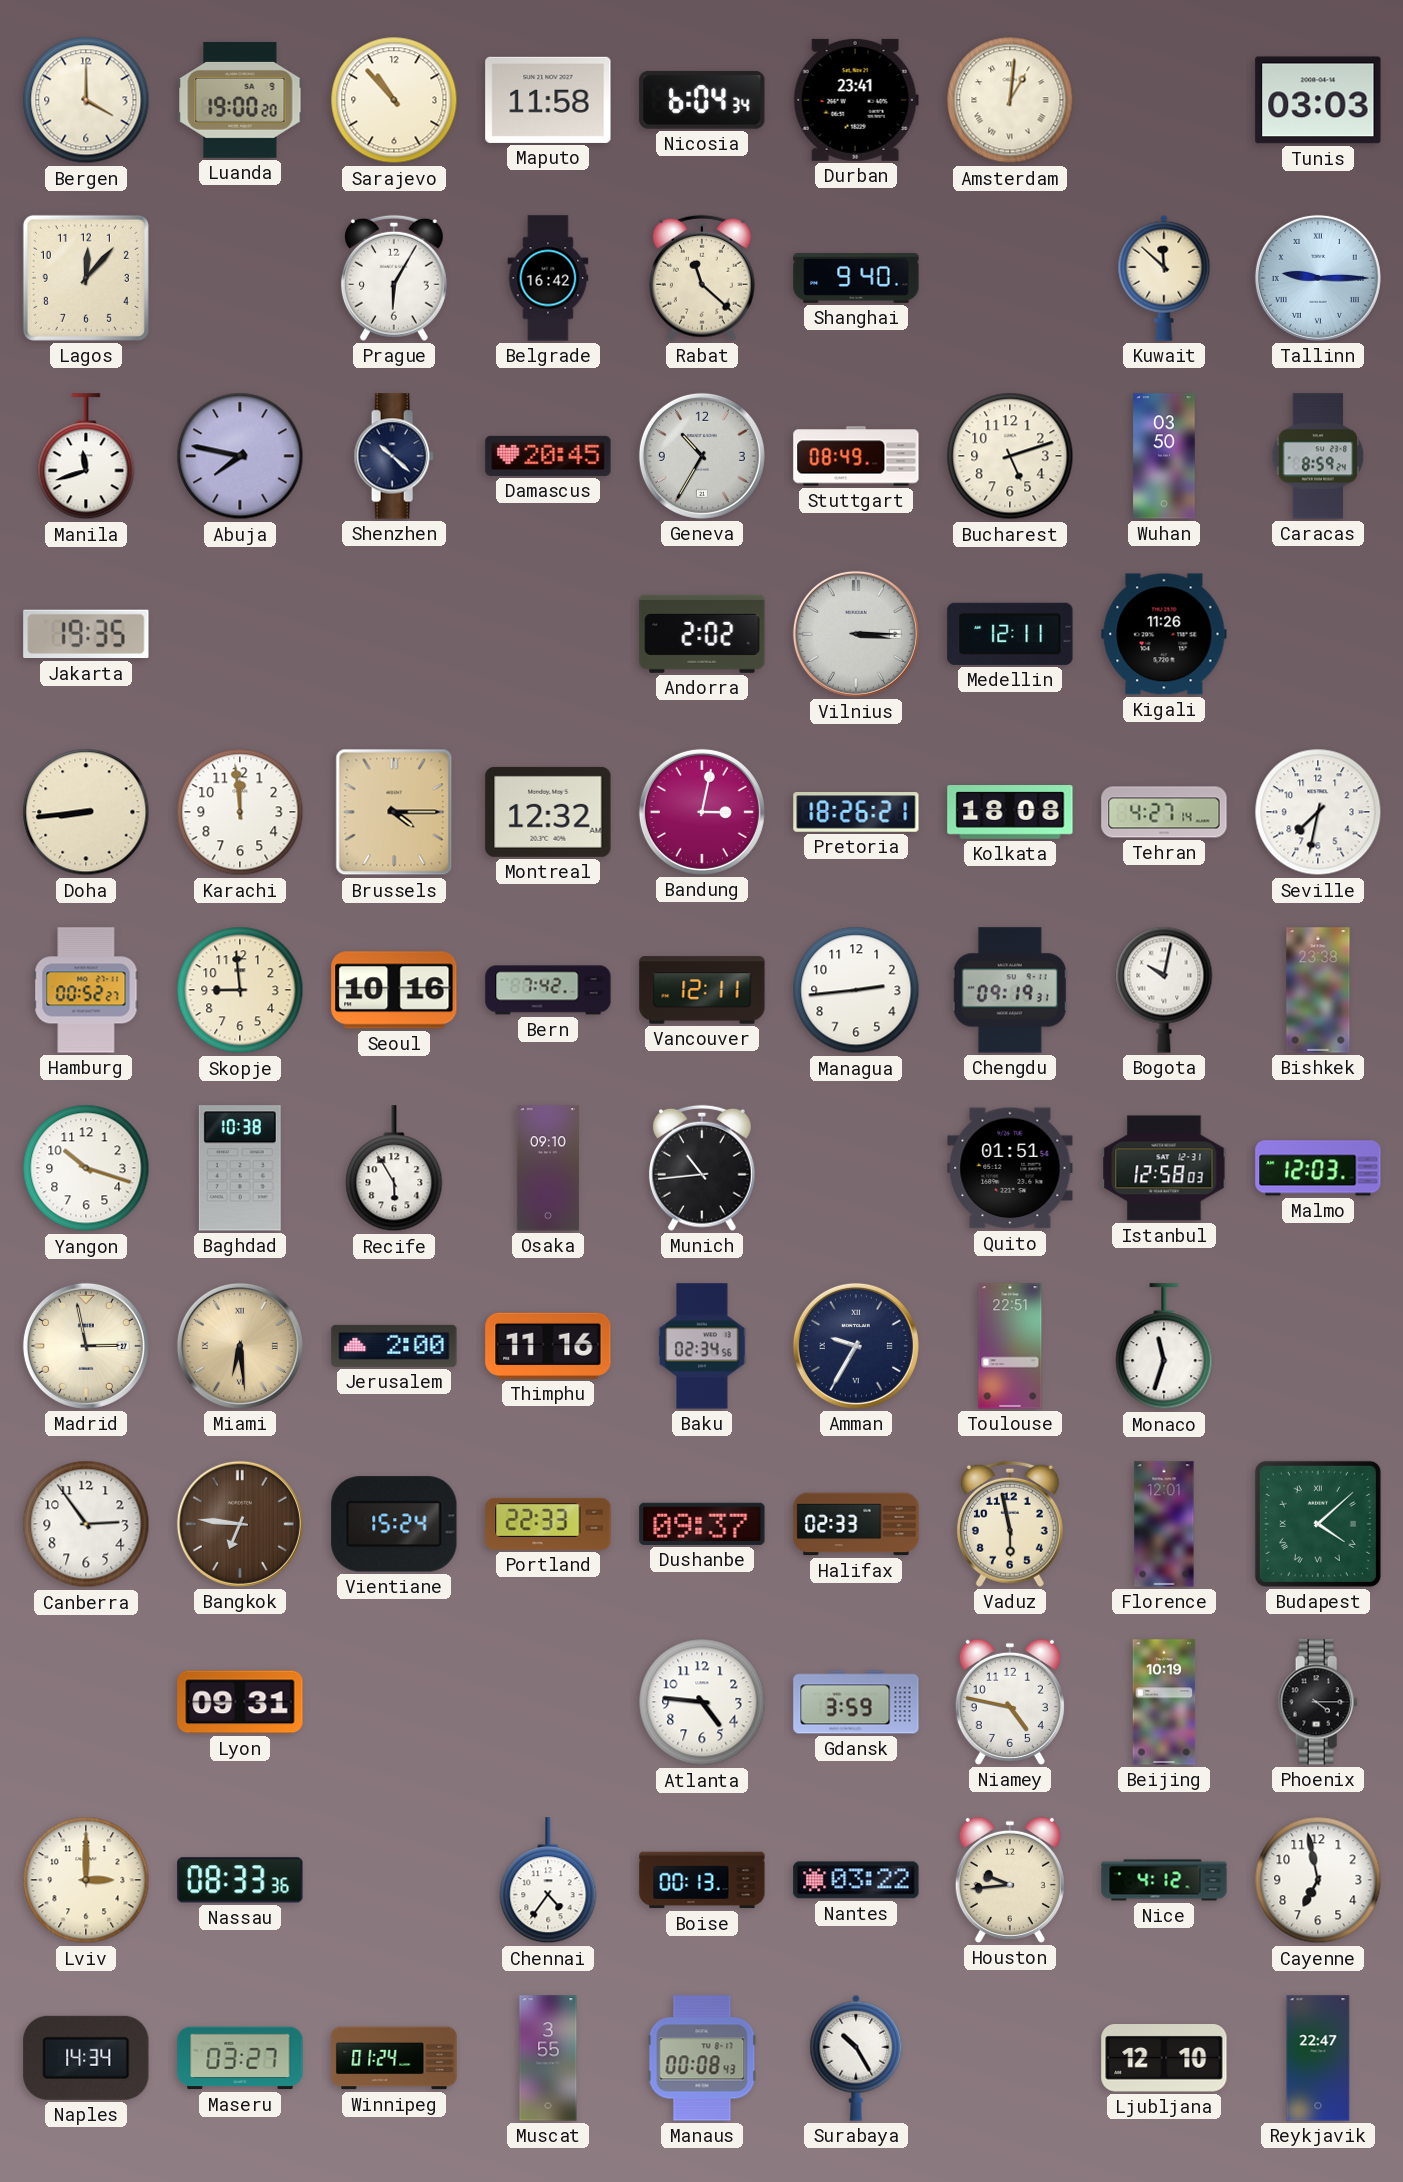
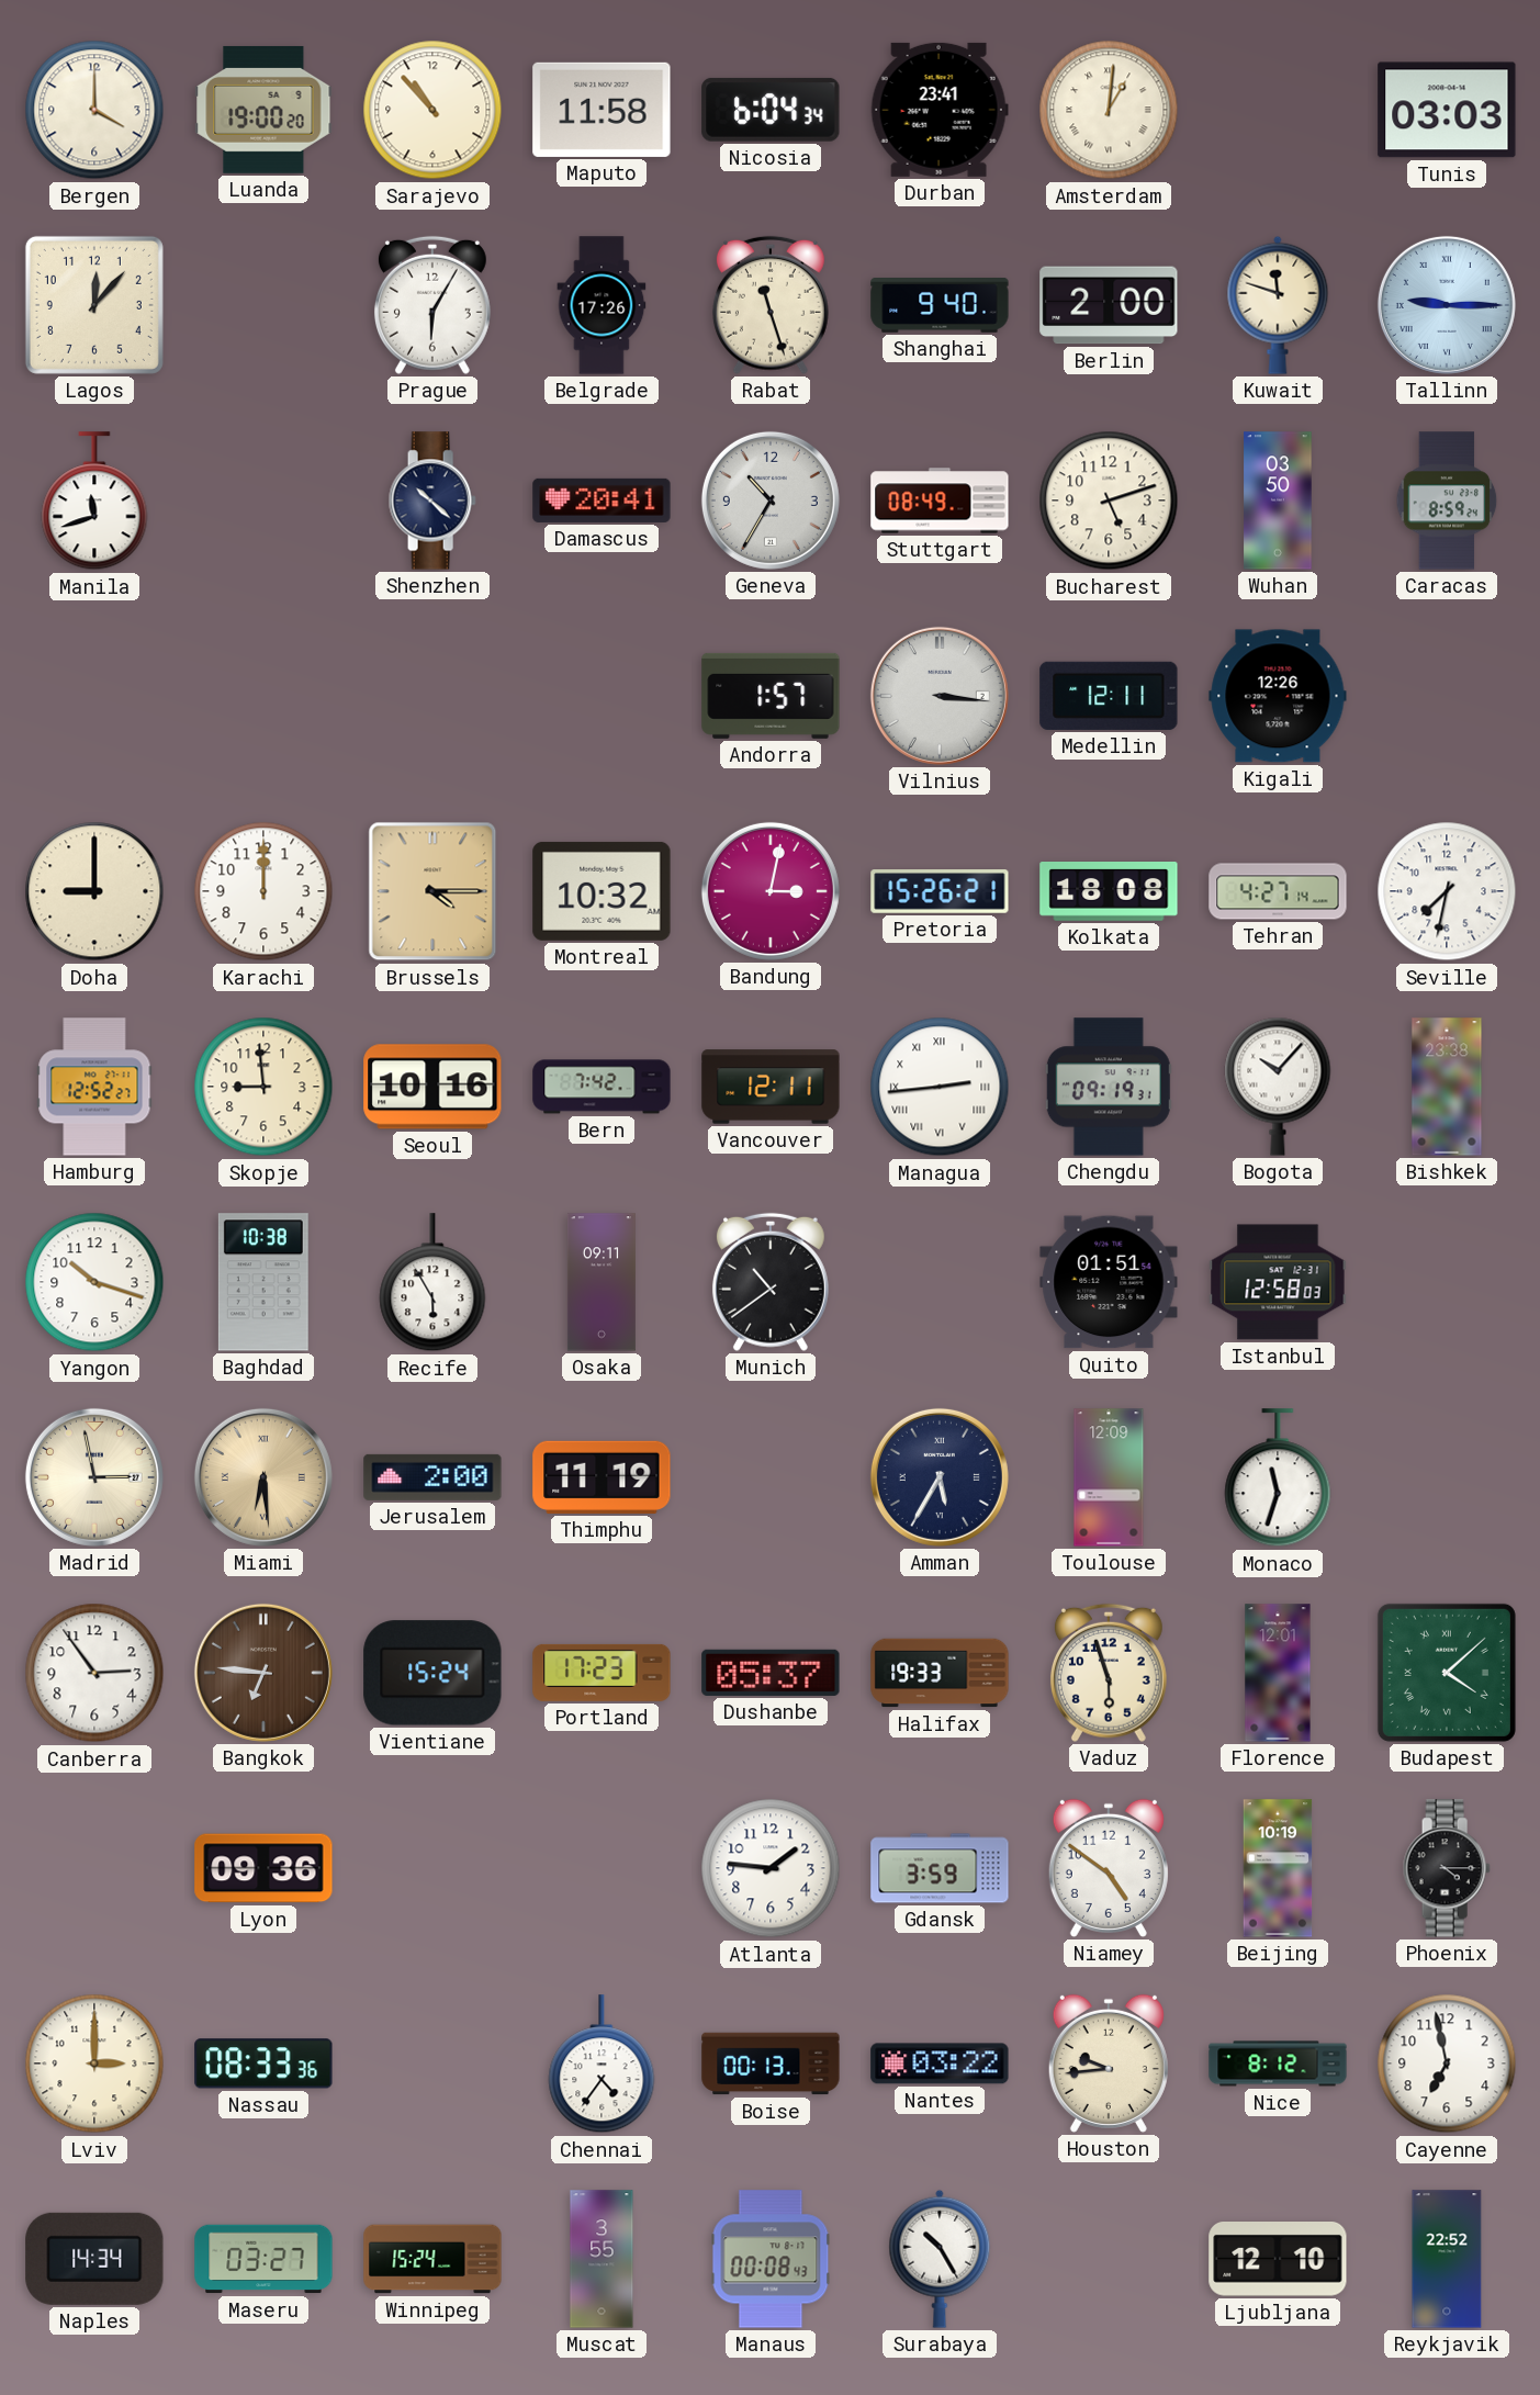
Belgrade: 16:42 -> 17:26
Rabat: 11:22 -> 11:27
Berlin: none -> 2:00
Kuwait: 11:52 -> 11:48
Abuja: 7:47 -> none
Damascus: 20:45 -> 20:41
Jakarta: 19:35 -> none
Andorra: 2:02 -> 1:57
Vilnius: 3:15 -> 3:16
Kigali: 11:26 -> 12:26
Doha: 8:44 -> 9:00
Karachi: 11:59 -> 12:00
Montreal: 12:32 -> 10:32
Pretoria: 18:26 -> 15:26
Hamburg: 00:52 -> 12:52
Managua numerals: Arabic -> Roman
Bogota: 10:02 -> 10:07
Osaka: 09:10 -> 09:11
Munich: 10:44 -> 10:39
Malmo: 12:03 -> none
Thimphu: 11:16 -> 11:19
Baku: 02:34 -> none
Amman: 9:35 -> 5:35
Toulouse: 22:51 -> 12:09
Portland: 22:33 -> 17:23
Dushanbe: 09:37 -> 05:37
Halifax: 02:33 -> 19:33
Vaduz: 5:58 -> 5:57
Lyon: 09:31 -> 09:36
Atlanta: 4:46 -> 1:46
Niamey: 4:47 -> 4:51
Nice: 4:12 -> 8:12
Winnipeg: 01:24 -> 15:24
Reykjavik: 22:47 -> 22:52
